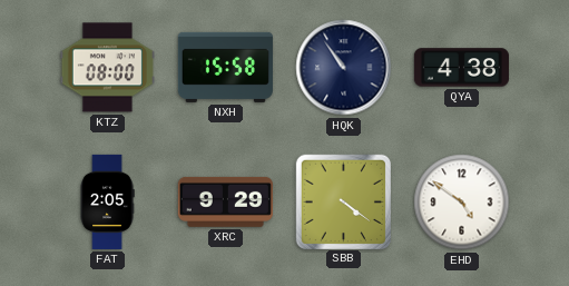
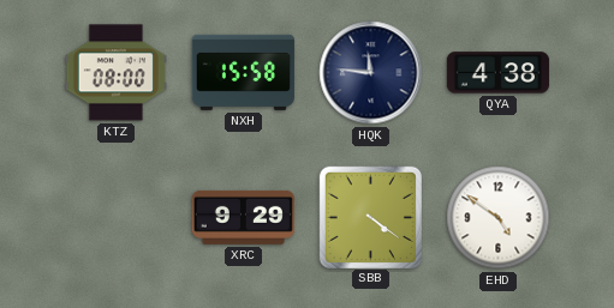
HQK: 10:54 -> 11:46
FAT: 2:05 -> none
